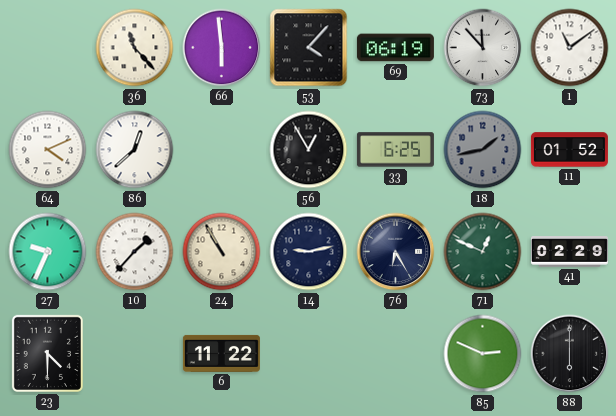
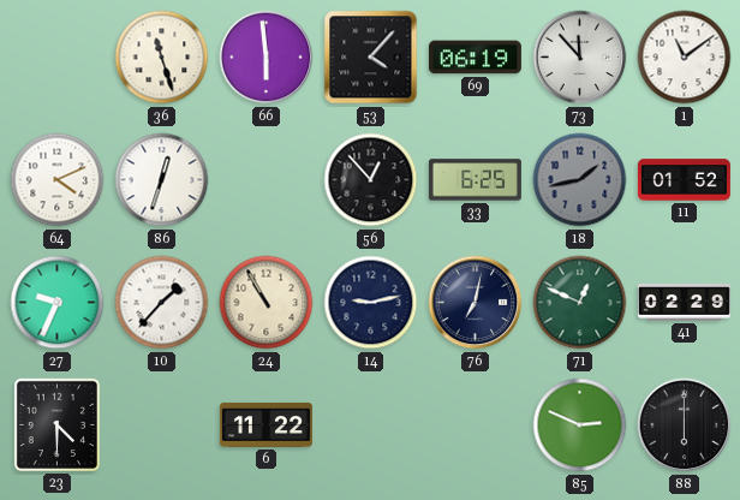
36: 11:23 -> 11:27
86: 12:38 -> 12:33
56: 12:55 -> 12:53
76: 6:25 -> 7:02
